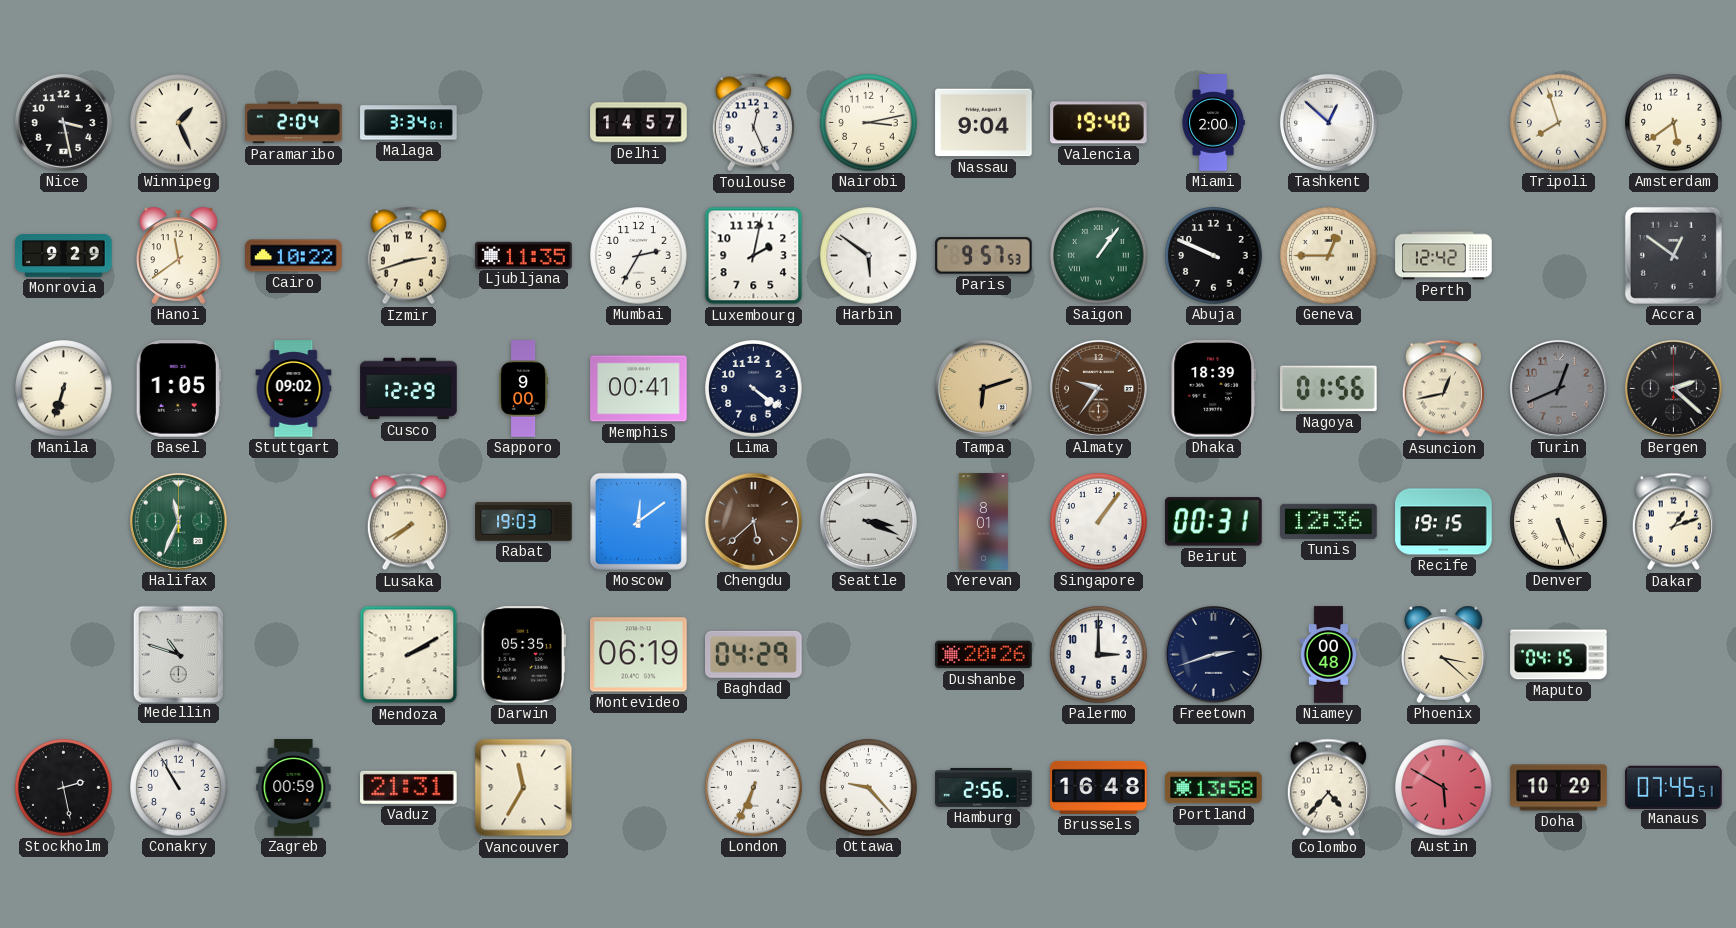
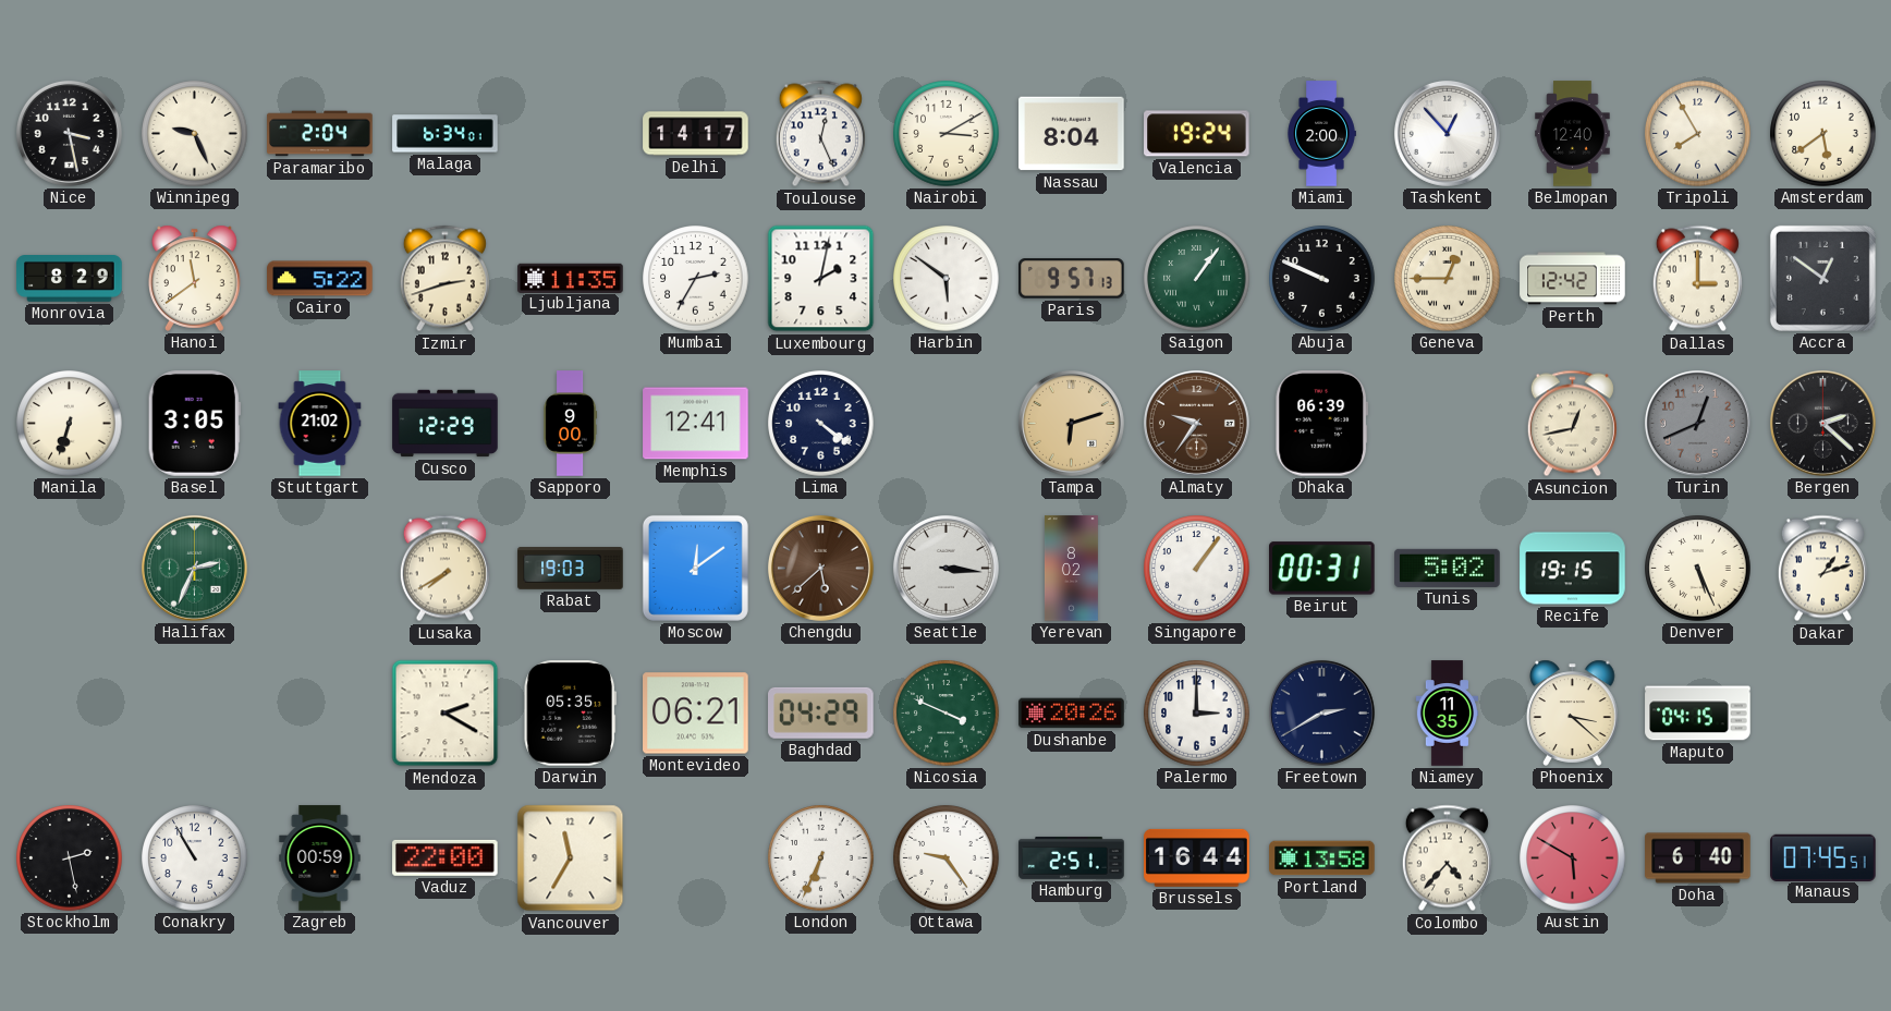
Winnipeg: 1:26 -> 9:26
Malaga: 3:34 -> 6:34
Delhi: 14:57 -> 14:17
Nairobi: 3:13 -> 3:10
Nassau: 9:04 -> 8:04
Valencia: 19:40 -> 19:24
Tashkent: 12:52 -> 12:53
Belmopan: none -> 12:40
Tripoli: 7:57 -> 7:55
Monrovia: 9:29 -> 8:29
Cairo: 10:22 -> 5:22
Paris: 9:57:53 -> 9:57:13
Dallas: none -> 3:00
Basel: 1:05 -> 3:05
Stuttgart: 09:02 -> 21:02
Memphis: 00:41 -> 12:41
Dhaka: 18:39 -> 06:39
Nagoya: 01:56 -> none
Halifax: 11:34 -> 2:34
Seattle: 3:19 -> 3:16
Yerevan: 8:01 -> 8:02
Tunis: 12:36 -> 5:02
Medellin: 10:48 -> none
Mendoza: 2:10 -> 2:20
Montevideo: 06:19 -> 06:21
Nicosia: none -> 3:49
Freetown: 2:42 -> 2:40
Niamey: 00:48 -> 11:35
Vaduz: 21:31 -> 22:00
Ottawa: 9:23 -> 9:24
Hamburg: 2:56 -> 2:51
Brussels: 16:48 -> 16:44
Doha: 10:29 -> 6:40
